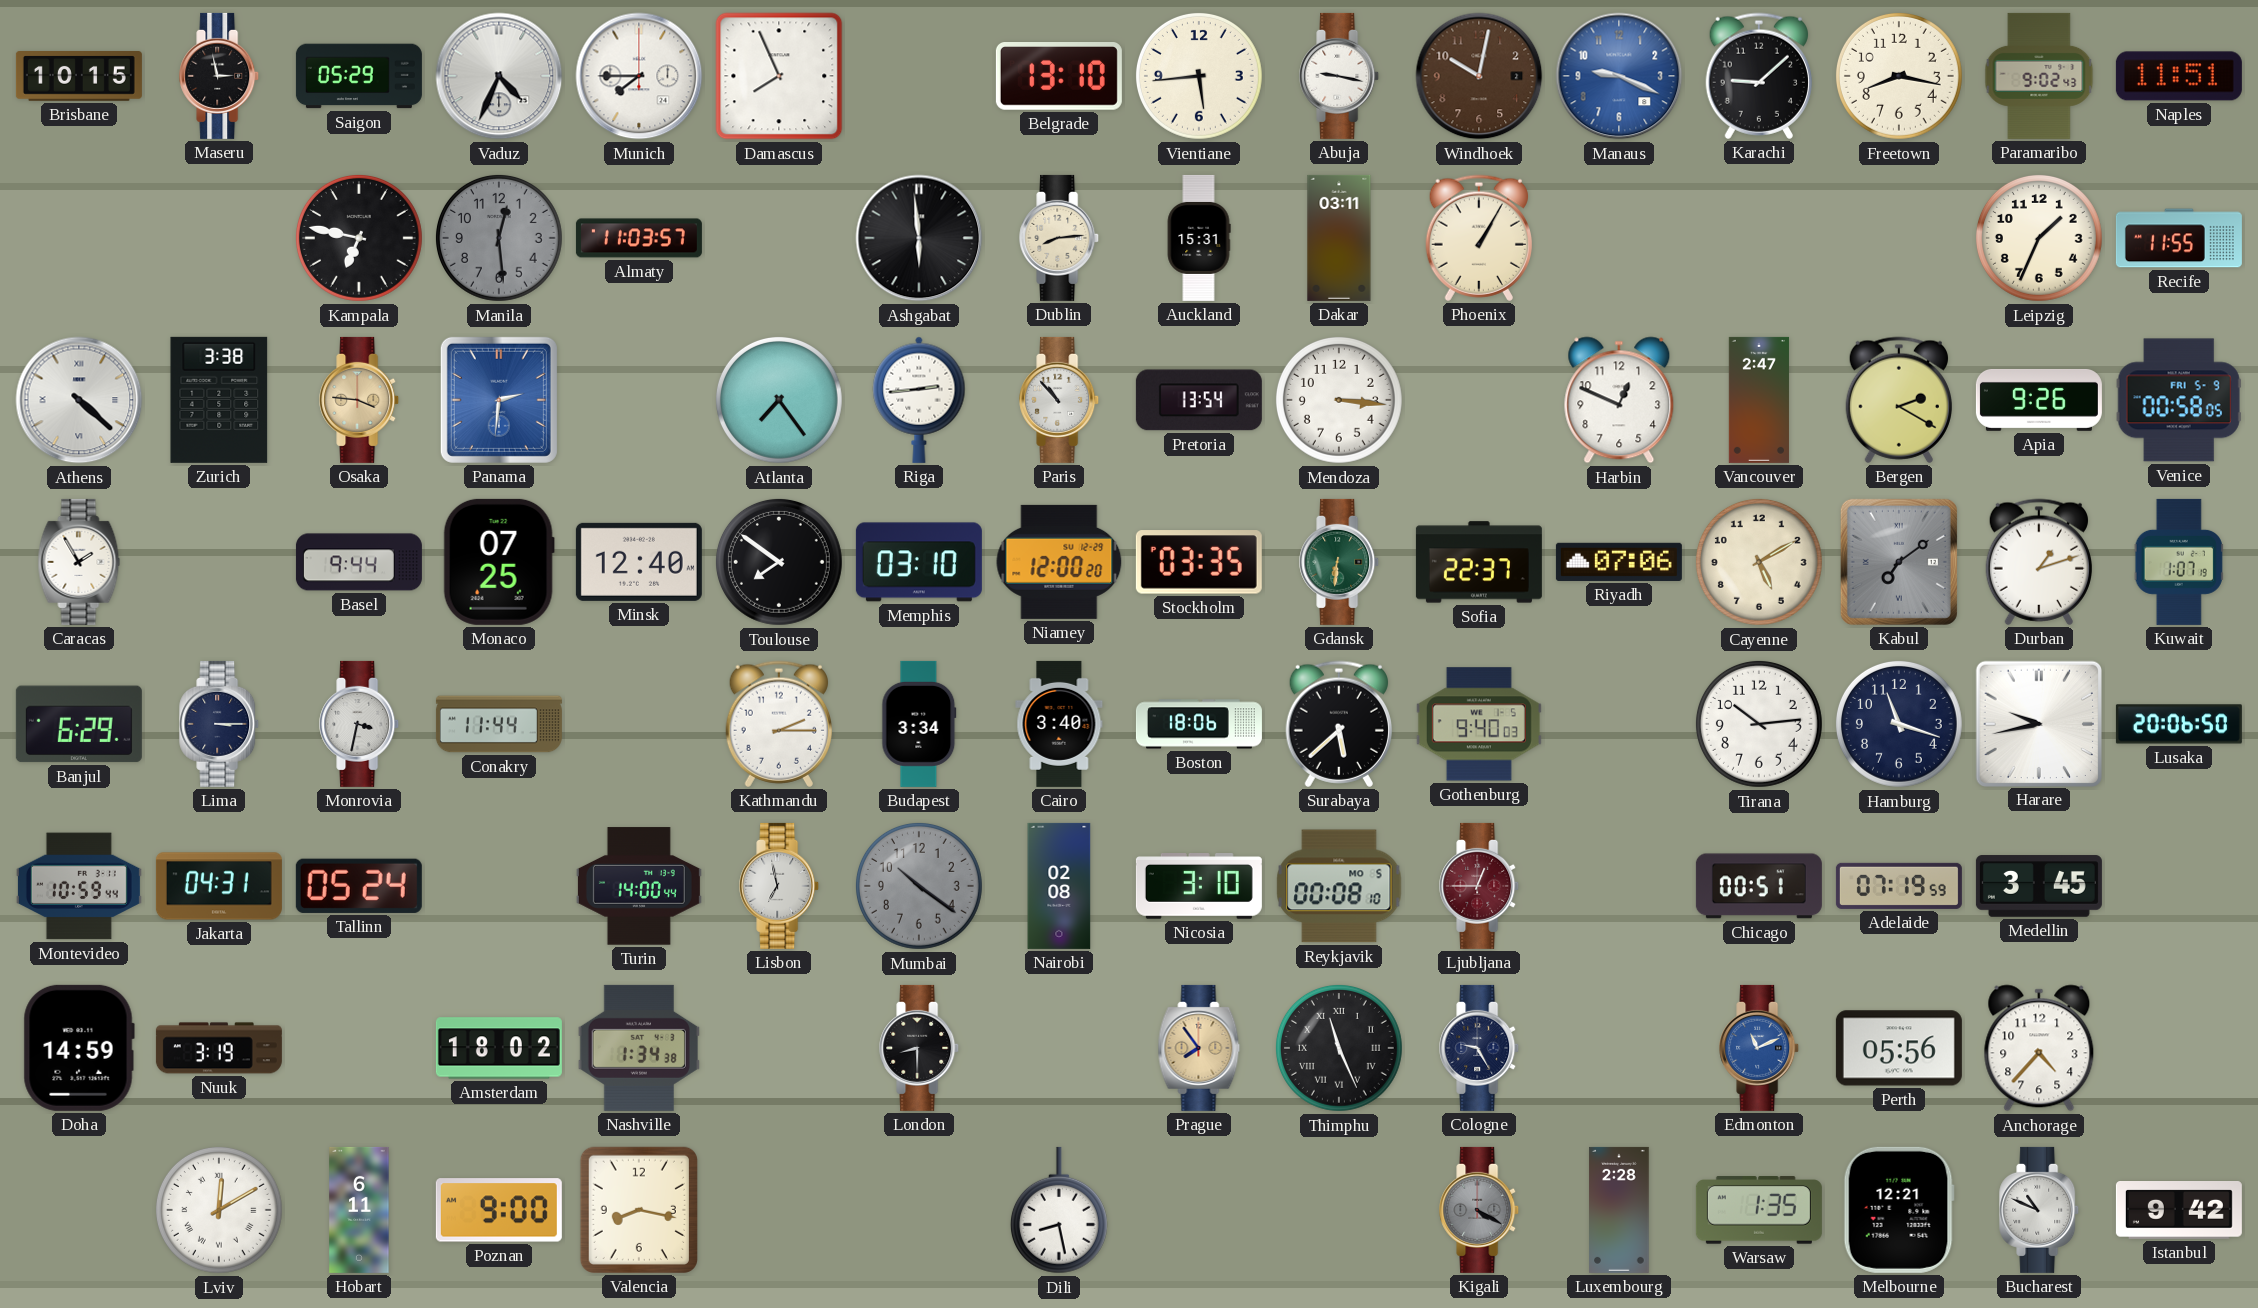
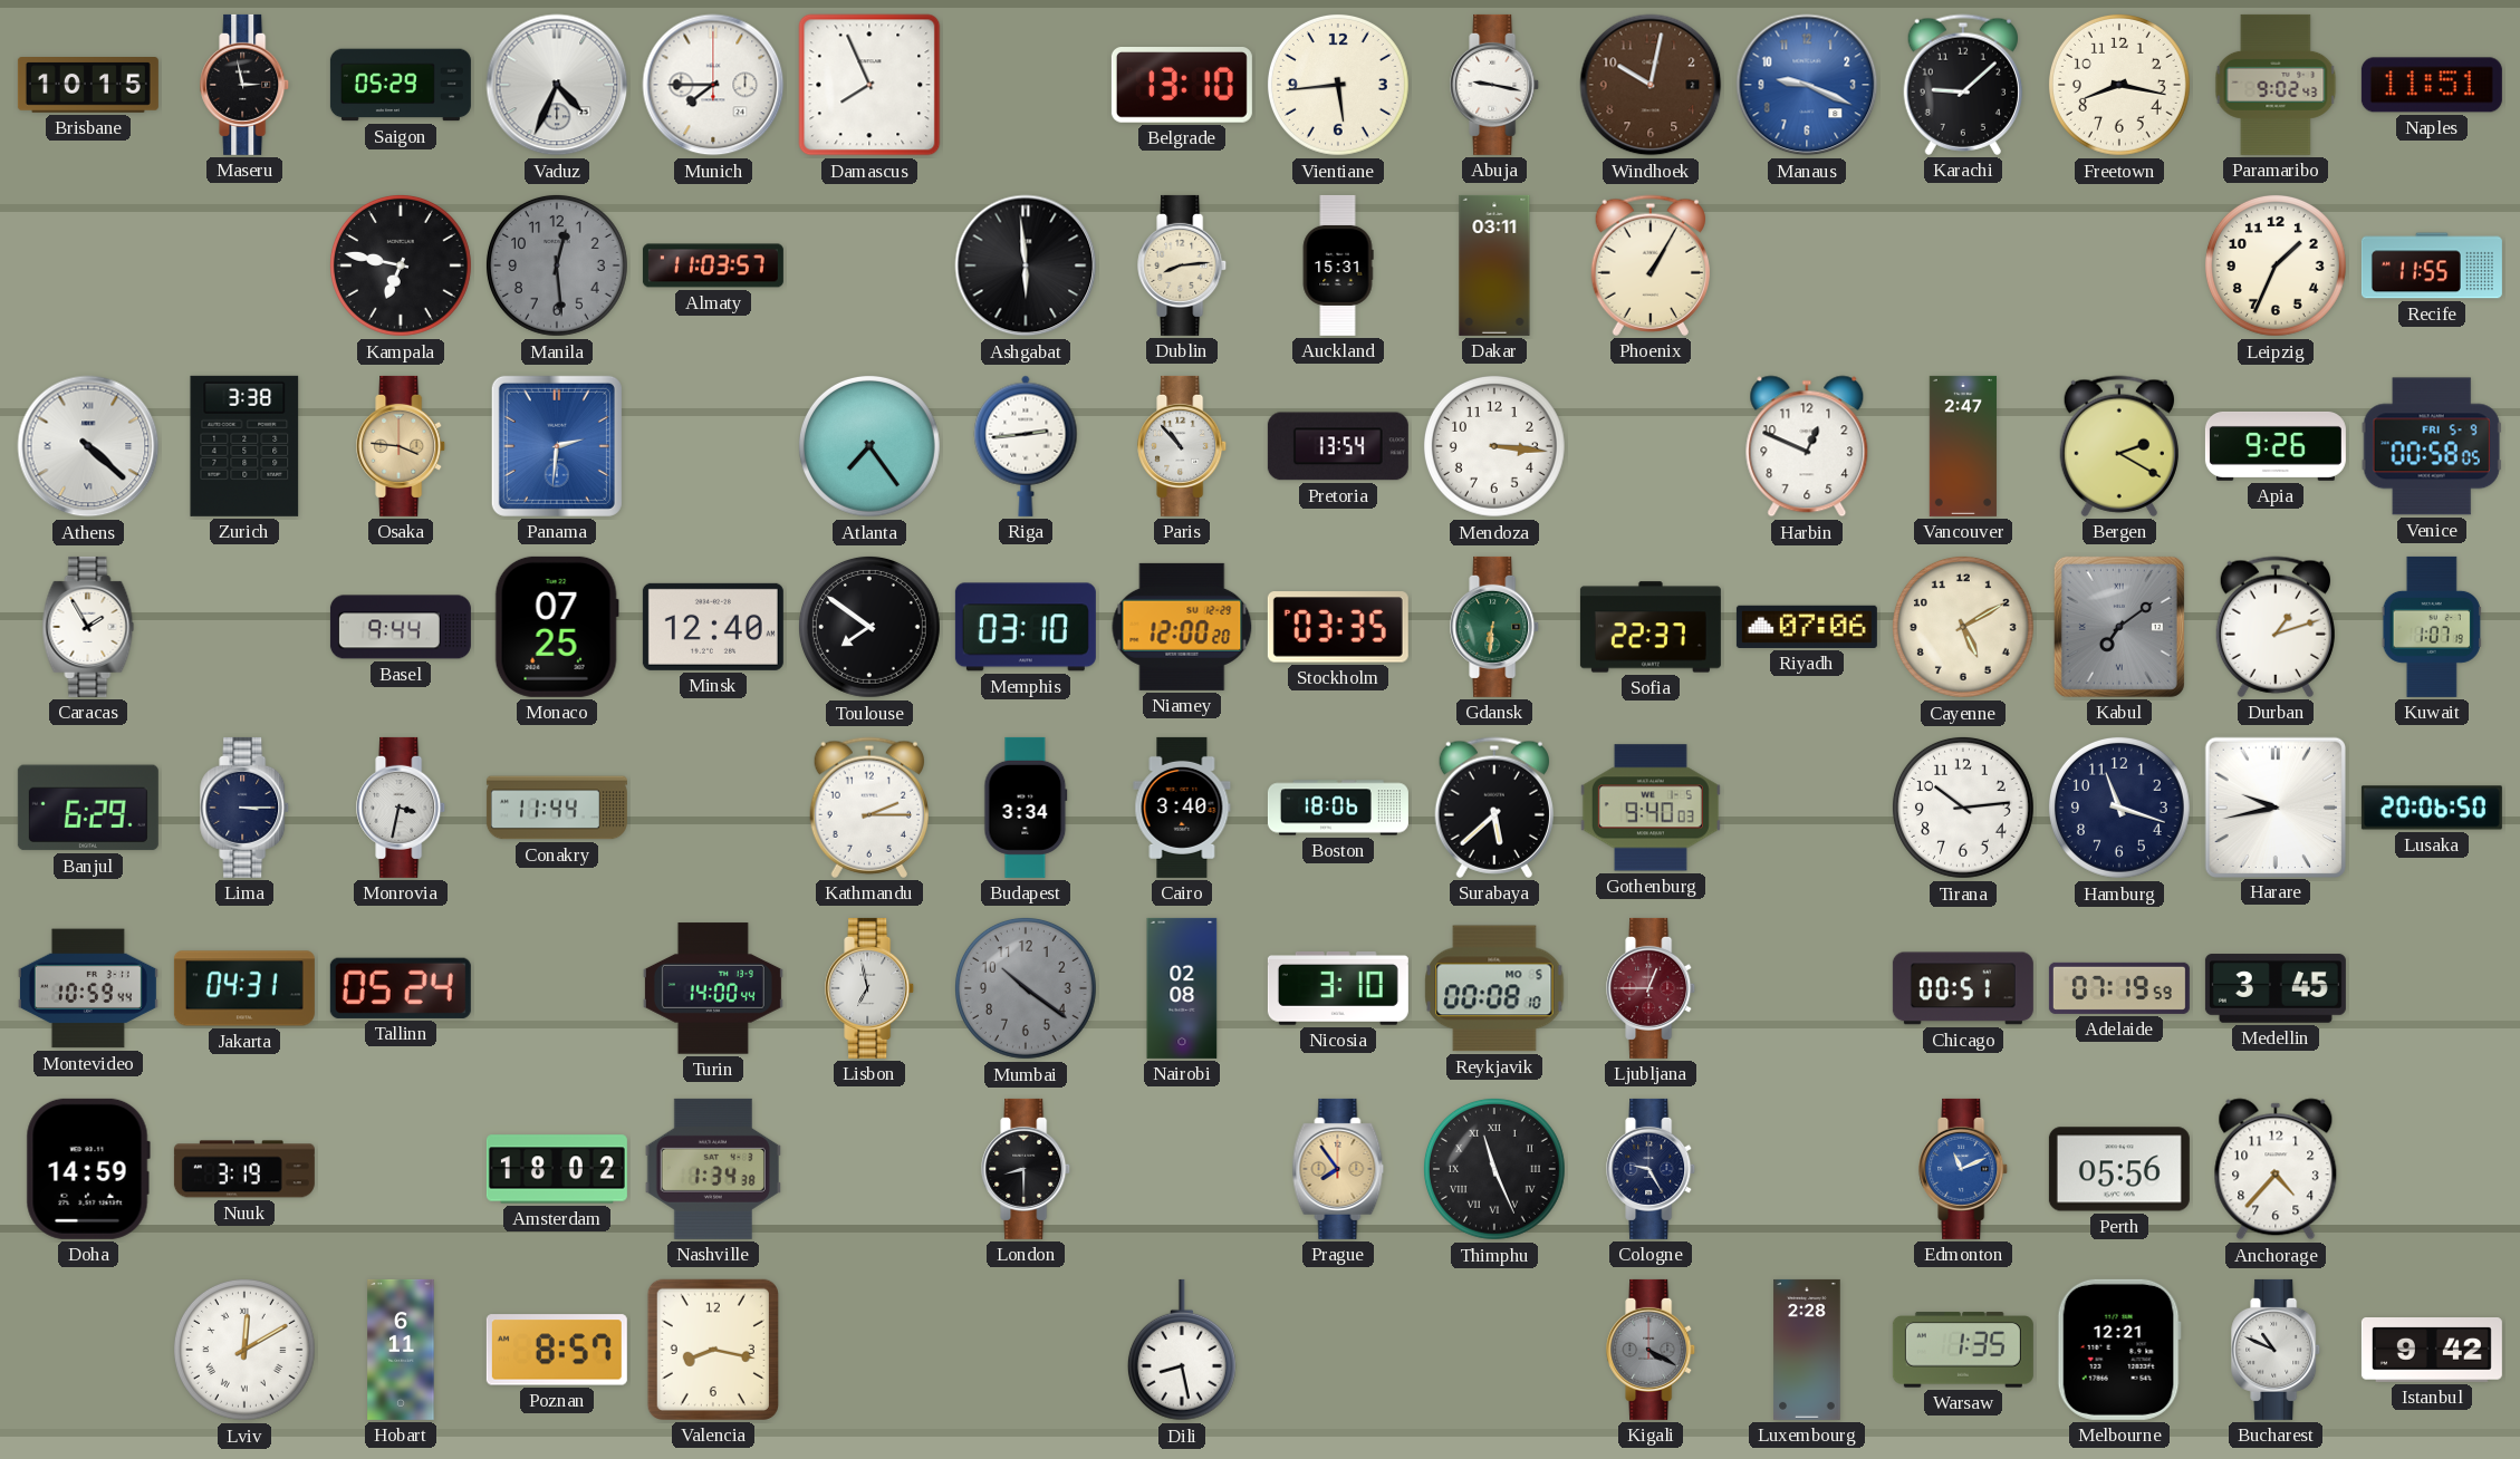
Poznan: 9:00 -> 8:57
